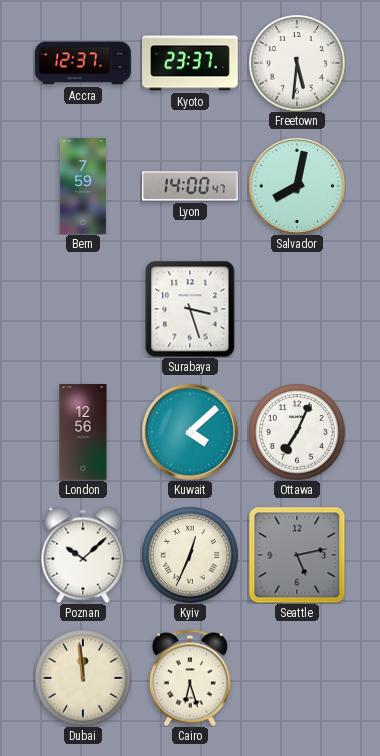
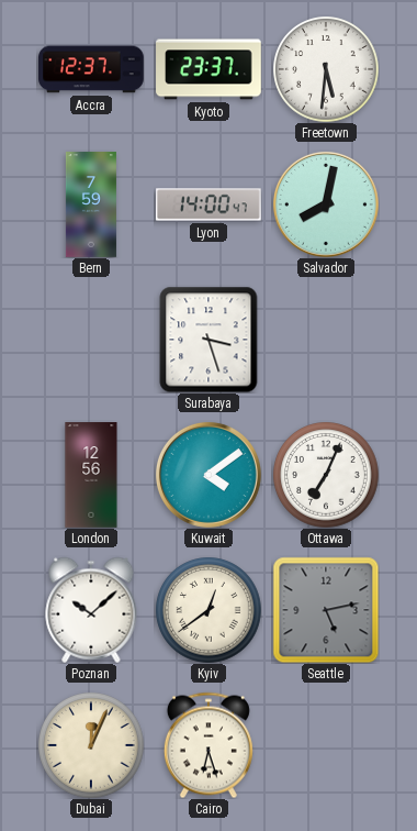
Kuwait: 4:08 -> 4:09
Kyiv: 12:34 -> 12:39
Dubai: 11:59 -> 12:04
